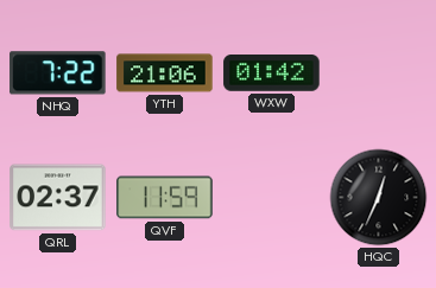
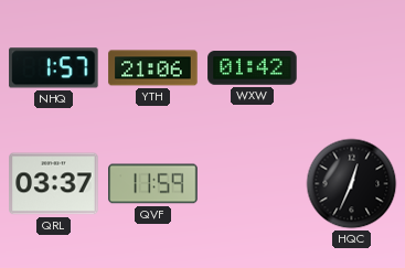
NHQ: 7:22 -> 1:57
QRL: 02:37 -> 03:37
